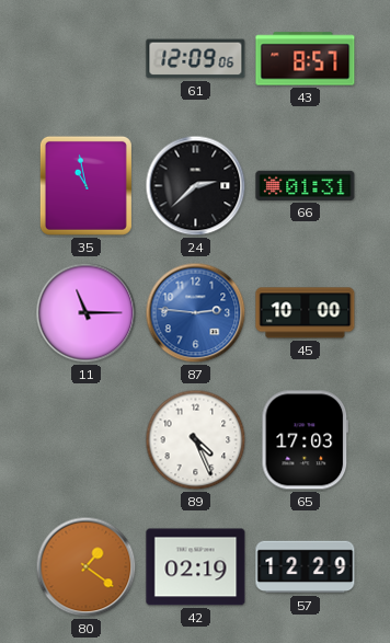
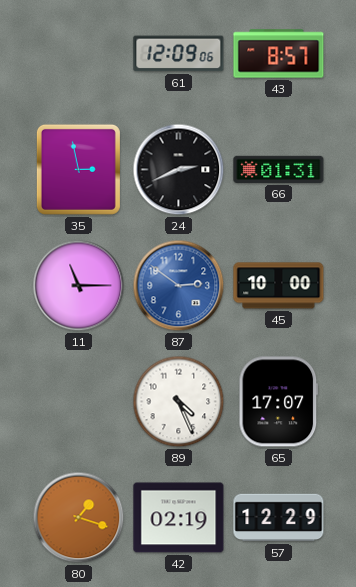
35: 10:58 -> 2:58
24: 2:38 -> 2:41
87: 2:46 -> 2:51
65: 17:03 -> 17:07
80: 1:21 -> 1:18
